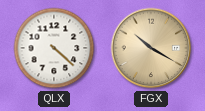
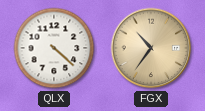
FGX: 10:20 -> 10:36
